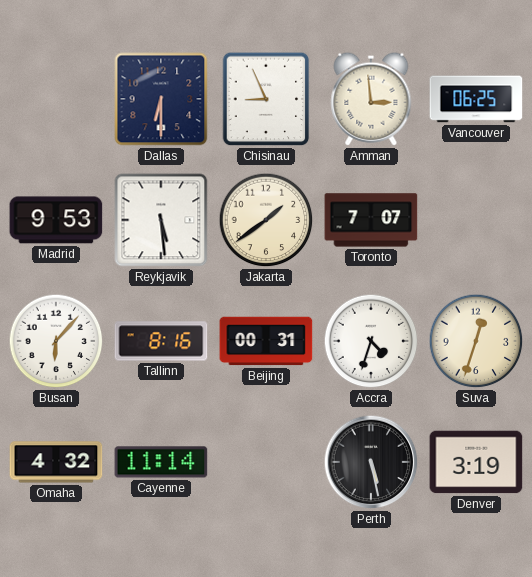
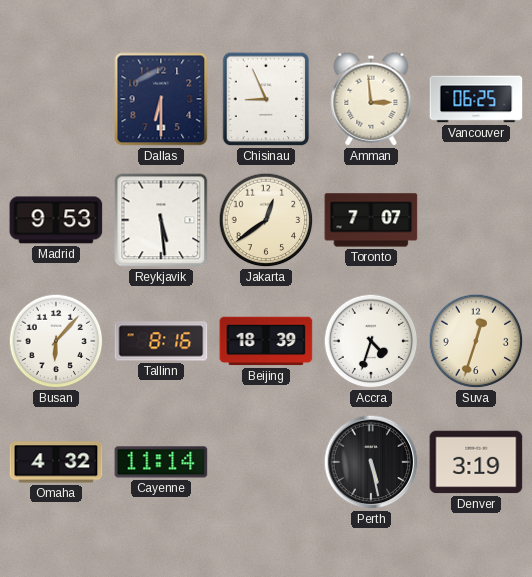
Jakarta: 1:39 -> 12:39
Beijing: 00:31 -> 18:39
